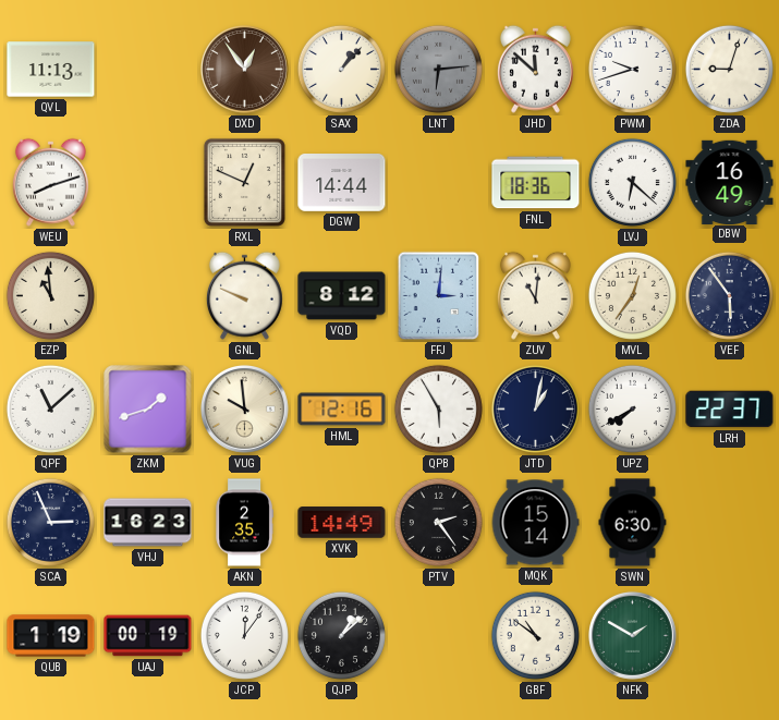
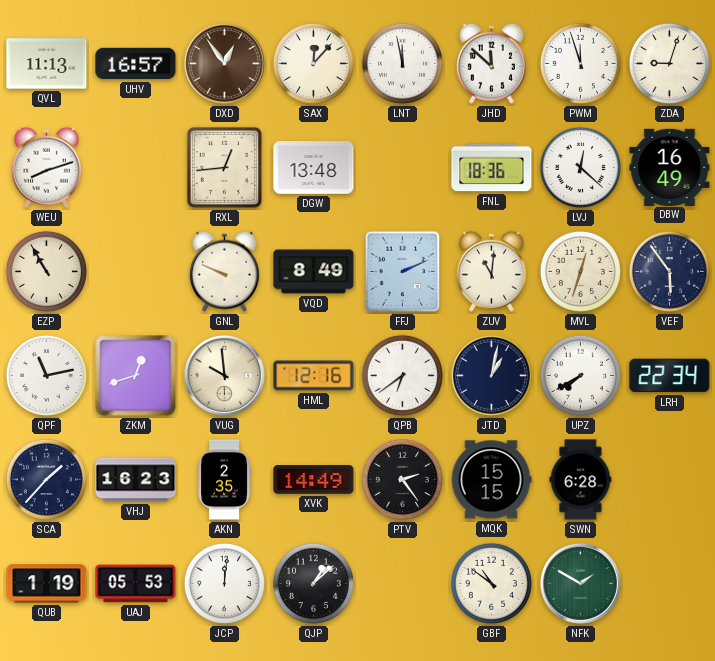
UHV: none -> 16:57
SAX: 1:07 -> 12:07
LNT: 6:14 -> 11:58
LNT dial: grey -> white
PWM: 9:42 -> 11:57
RXL: 12:49 -> 12:44
DGW: 14:44 -> 13:48
LVJ: 6:22 -> 12:22
EZP: 10:59 -> 10:55
VQD: 8:12 -> 8:49
FFJ: 3:01 -> 2:11
MVL: 12:36 -> 12:33
QPF: 11:08 -> 11:13
ZKM: 1:42 -> 12:42
QPB: 5:55 -> 6:39
LRH: 22:37 -> 22:34
SCA: 2:56 -> 1:37
MQK: 15:14 -> 15:15
SWN: 6:30 -> 6:28
UAJ: 00:19 -> 05:53
JCP: 12:06 -> 12:01
